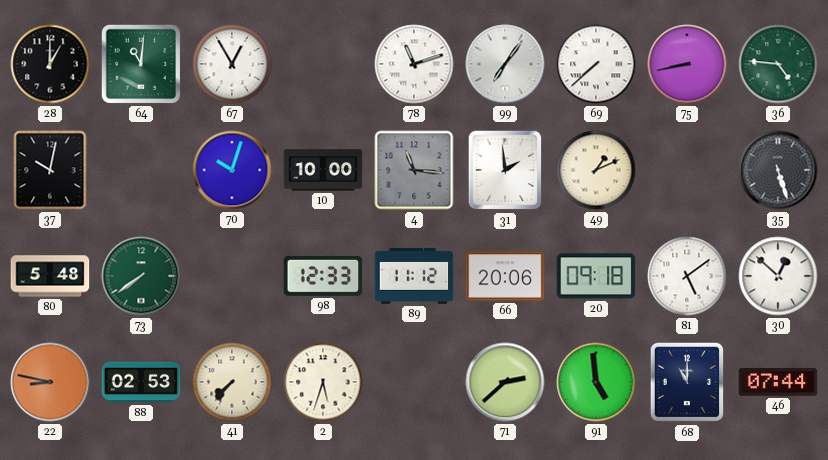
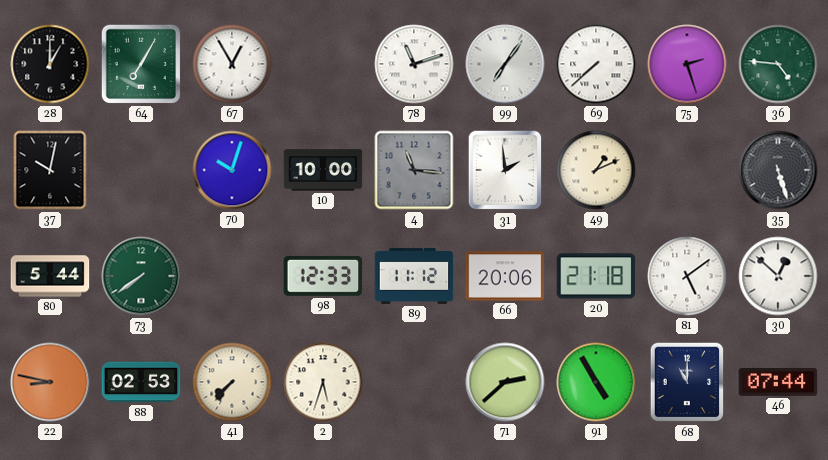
64: 11:01 -> 7:05
75: 8:43 -> 2:27
80: 5:48 -> 5:44
20: 09:18 -> 21:18
91: 4:59 -> 4:55
